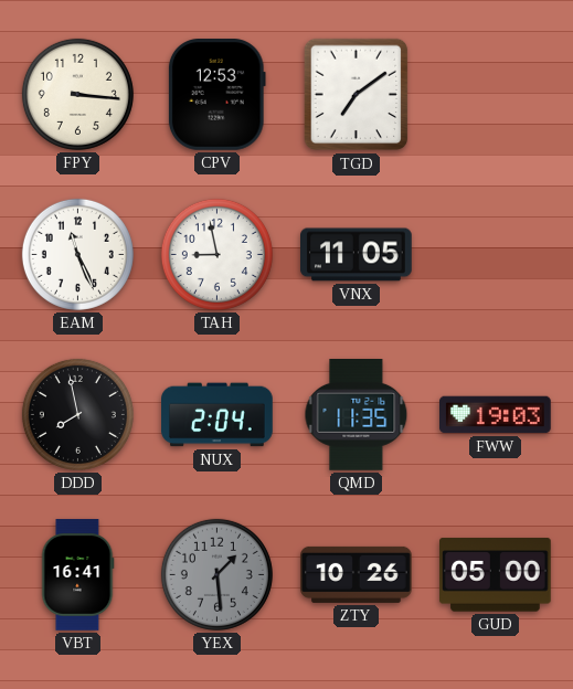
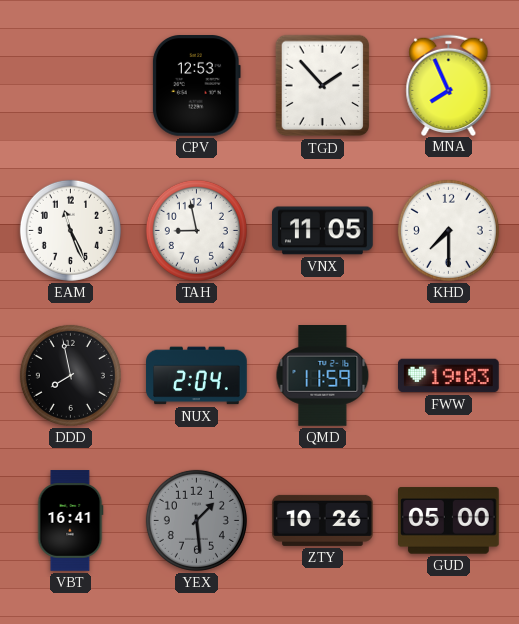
FPY: 3:16 -> none
TGD: 7:09 -> 1:53
MNA: none -> 7:56
KHD: none -> 7:30
QMD: 11:35 -> 11:59
